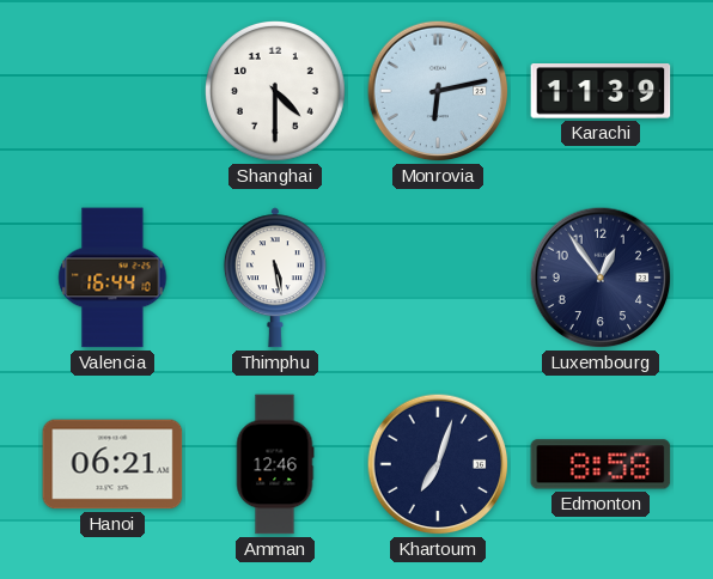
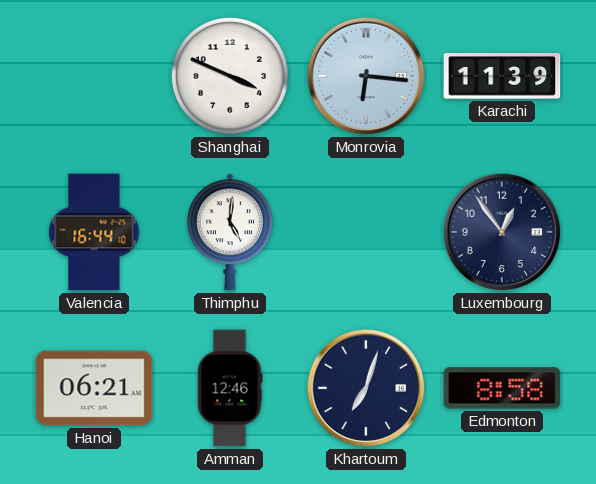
Shanghai: 4:30 -> 3:49
Monrovia: 6:13 -> 6:16
Thimphu: 5:28 -> 5:01
